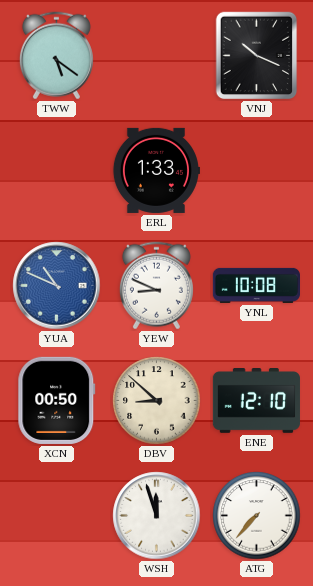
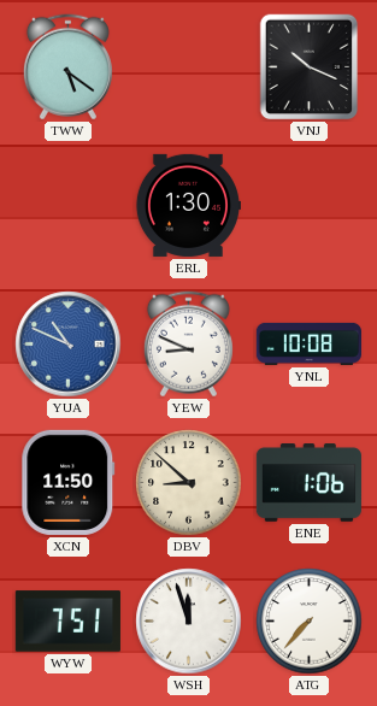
ERL: 1:33 -> 1:30
XCN: 00:50 -> 11:50
ENE: 12:10 -> 1:06
WYW: none -> 7:51
